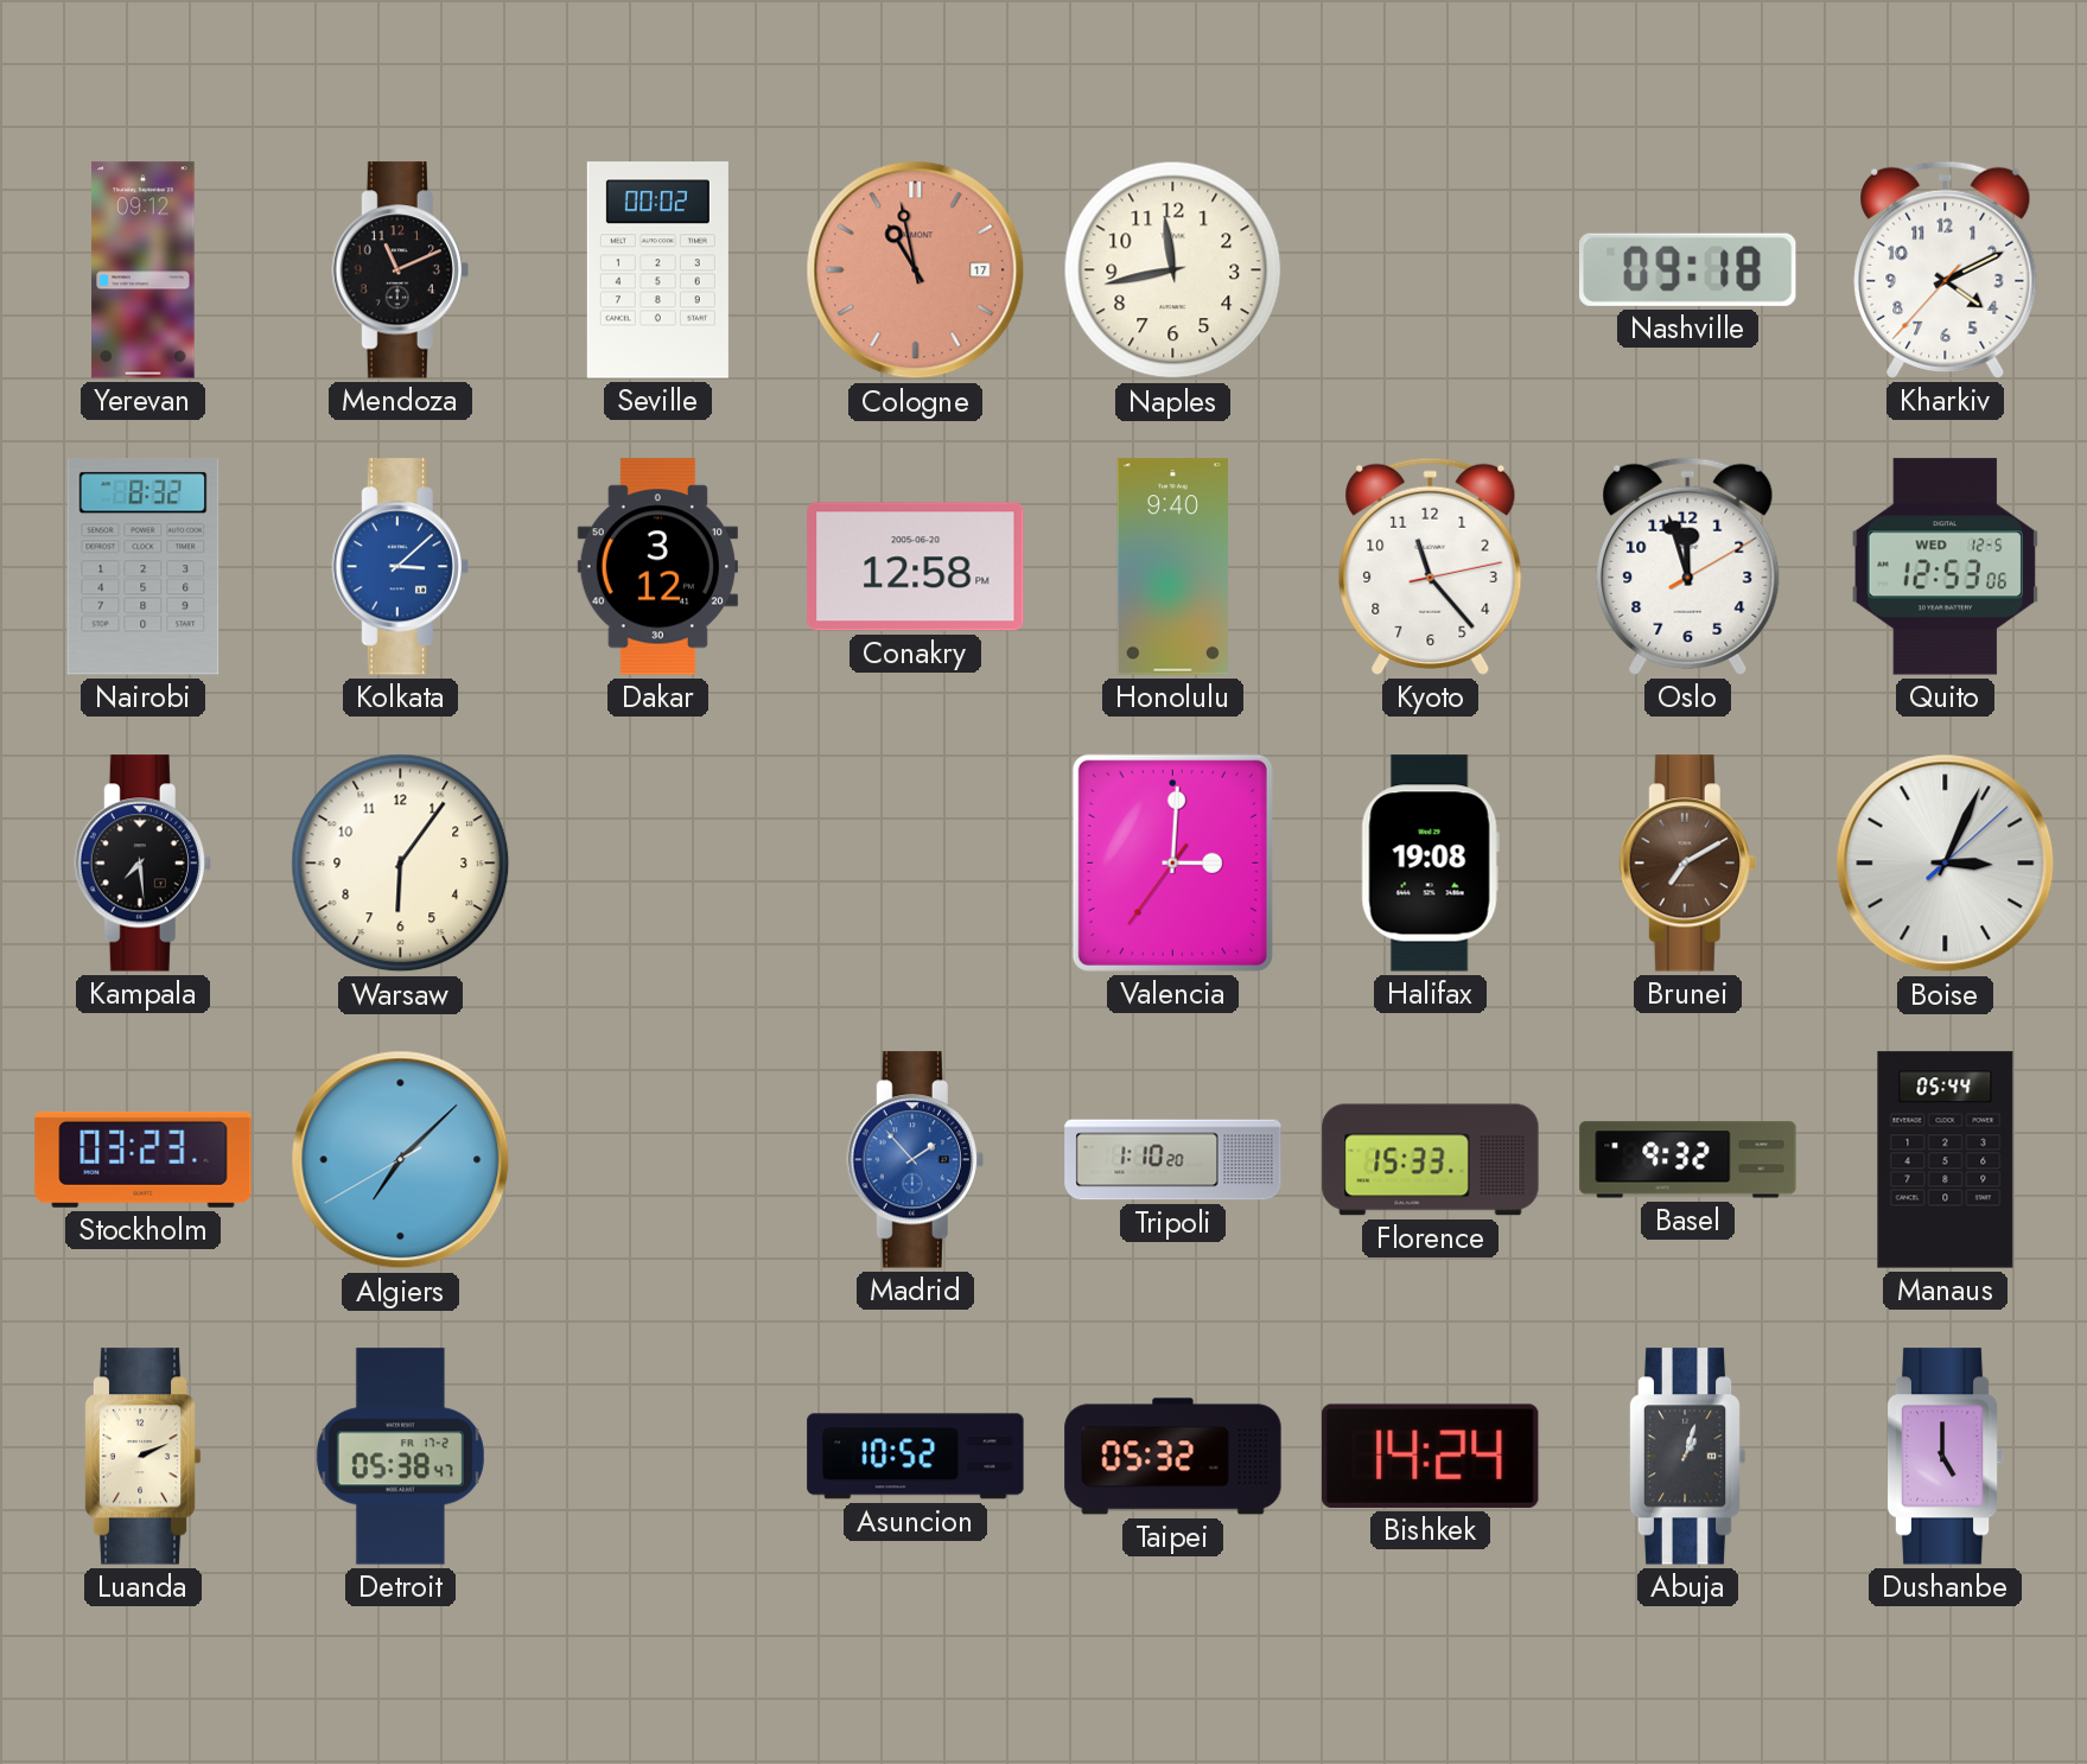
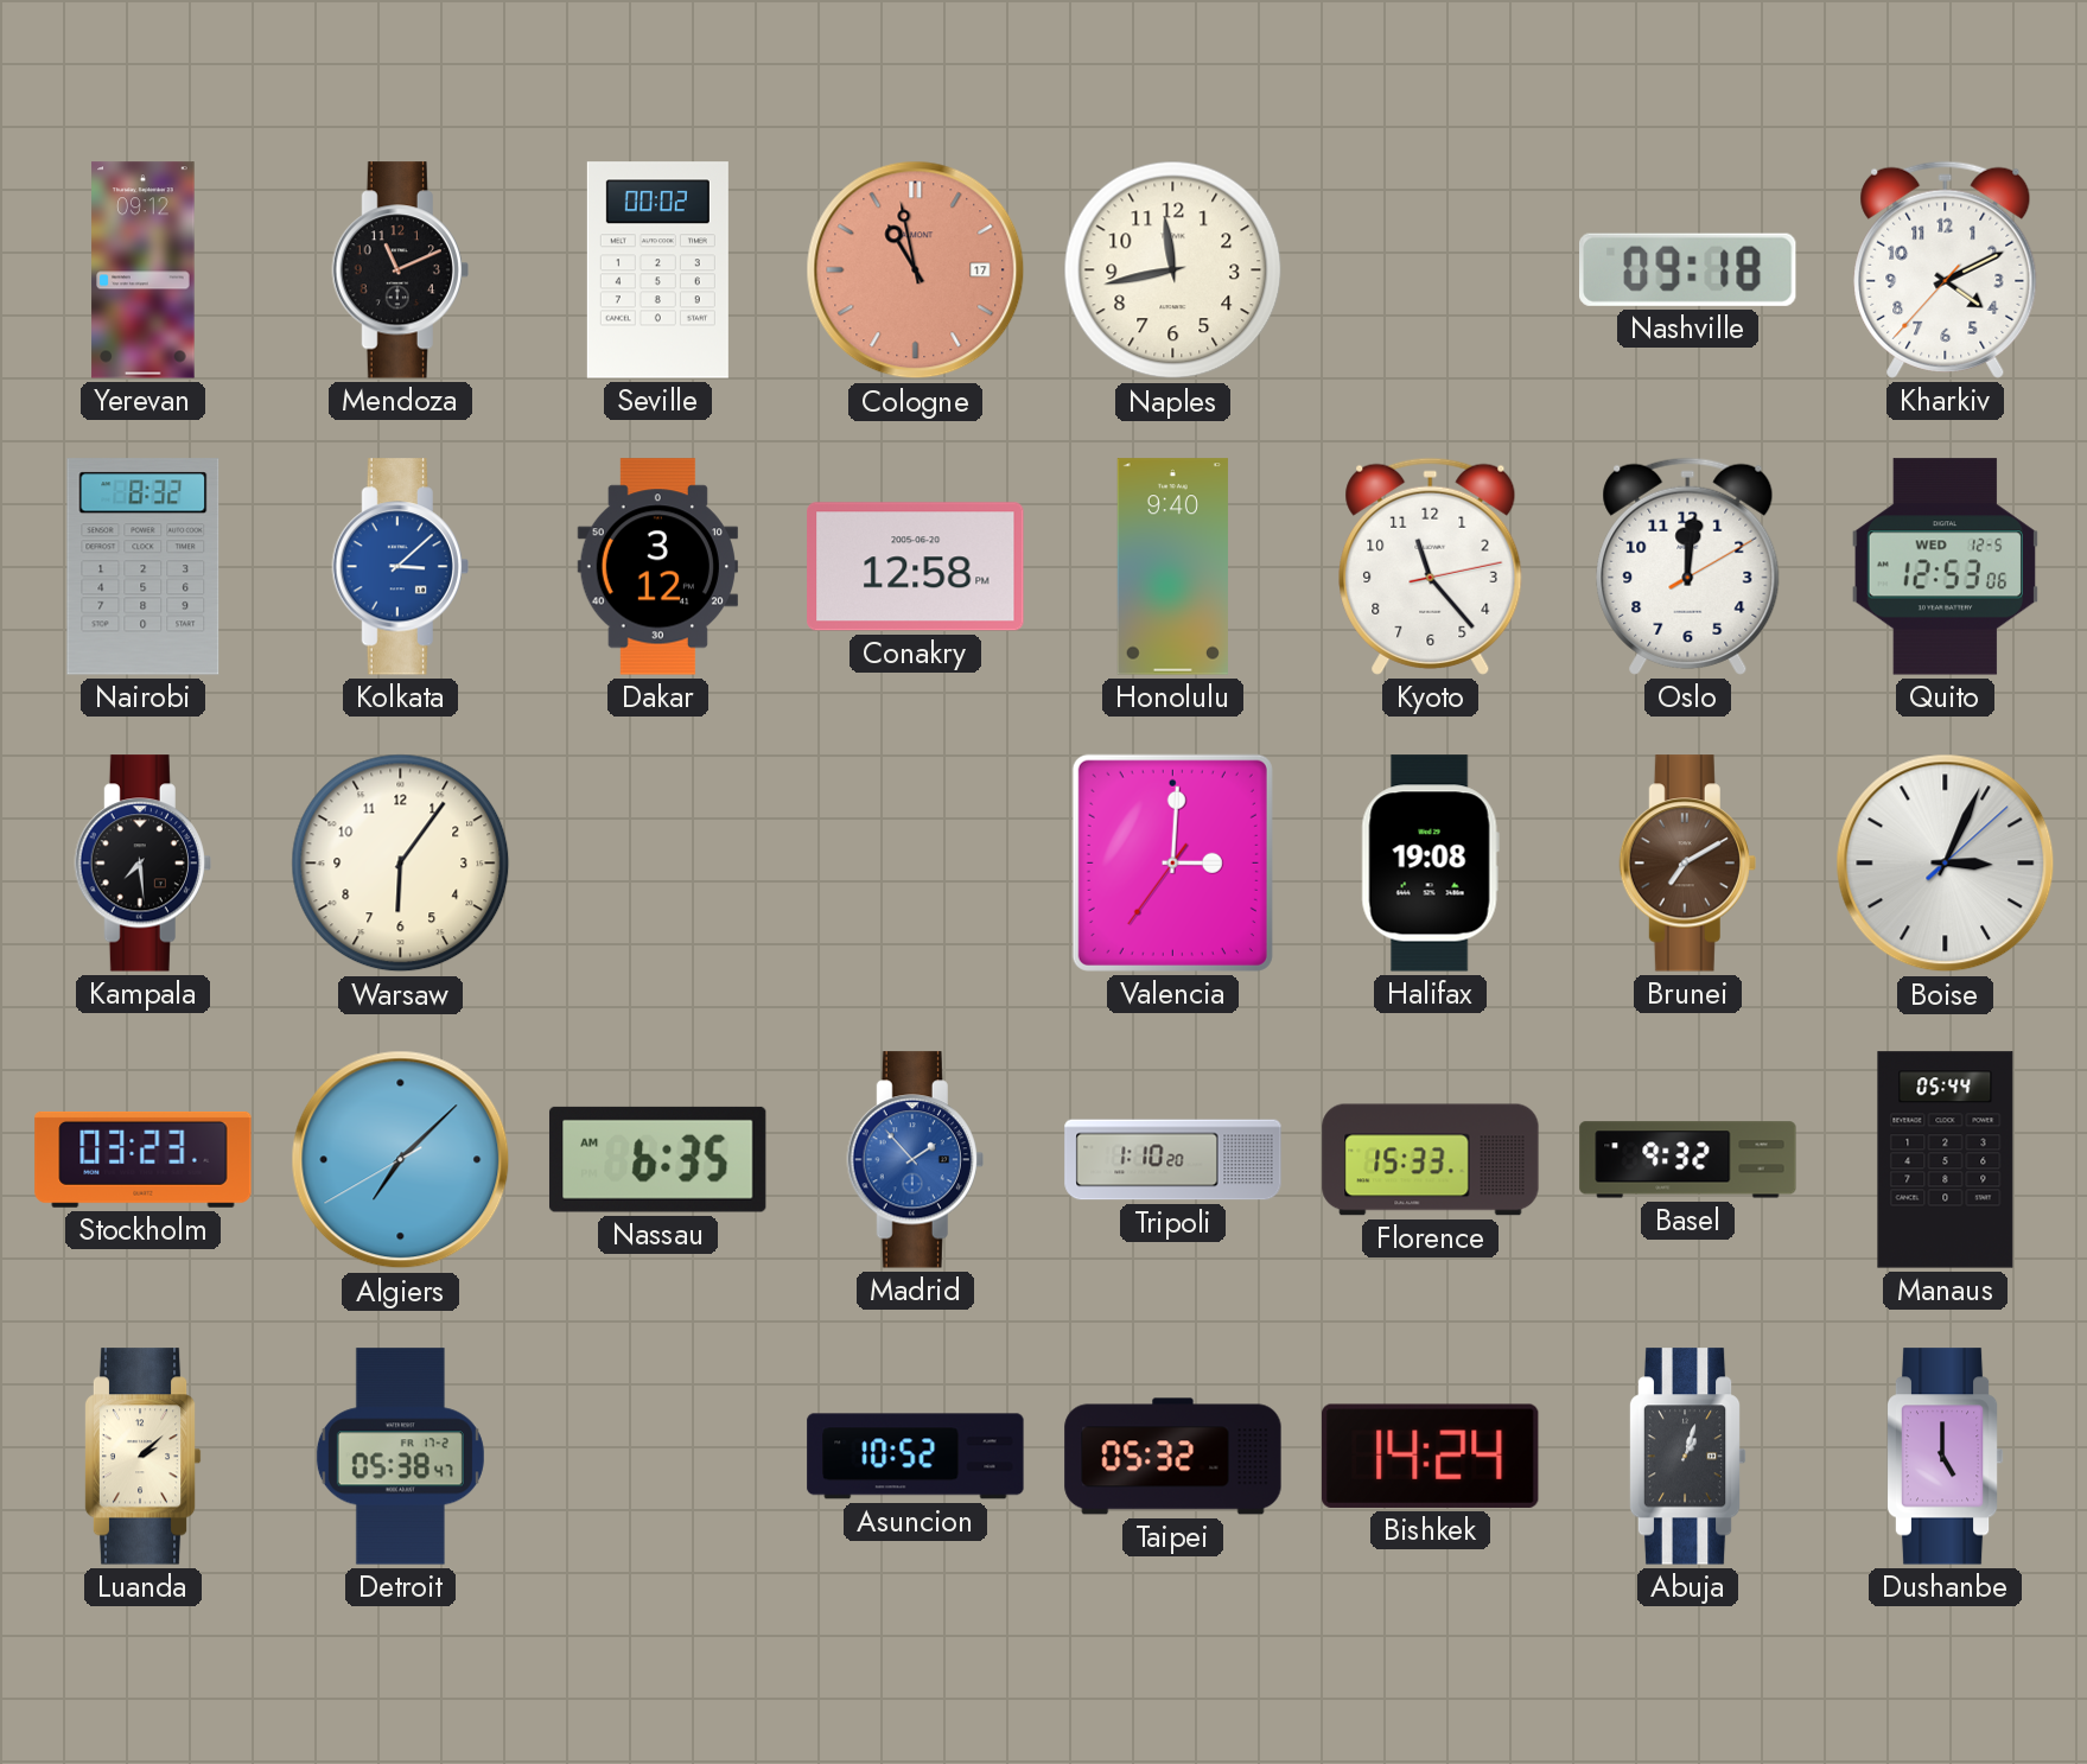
Oslo: 11:57 -> 12:01
Nassau: none -> 6:35
Luanda: 2:11 -> 2:08
